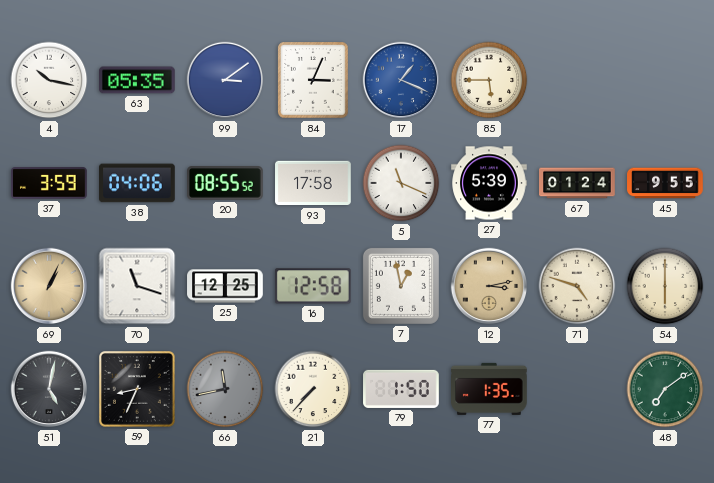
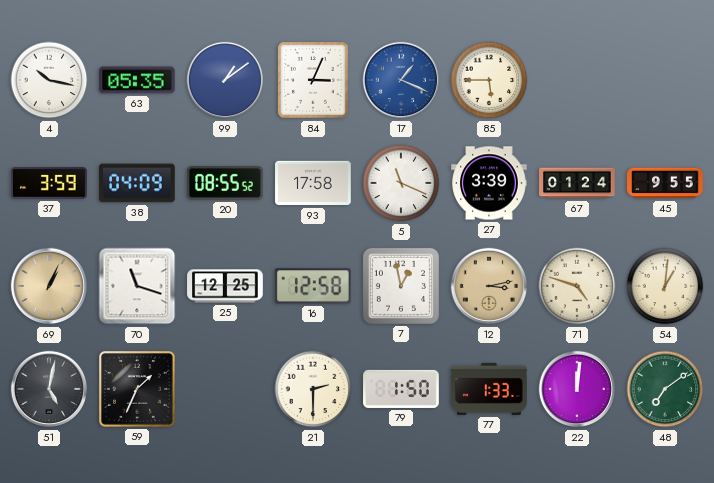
99: 3:09 -> 1:09
38: 04:06 -> 04:09
27: 5:39 -> 3:39
54: 6:00 -> 1:01
59: 8:34 -> 1:34
66: 11:43 -> none
21: 7:37 -> 2:30
77: 1:35 -> 1:33
22: none -> 12:01
